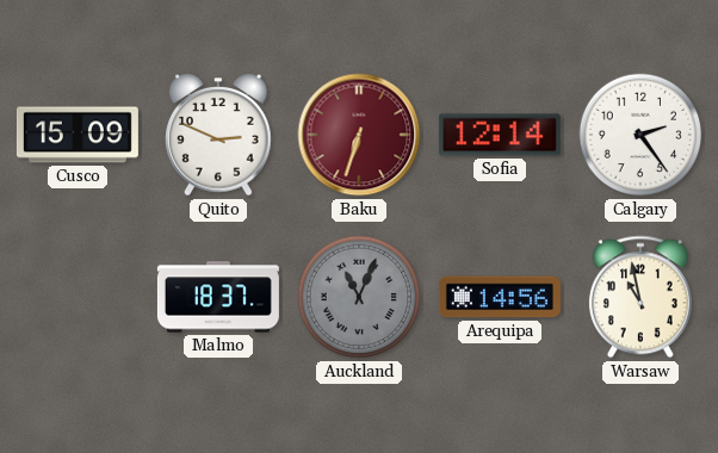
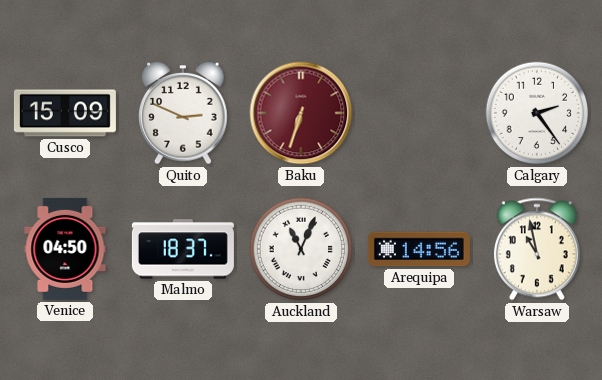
Sofia: 12:14 -> none
Venice: none -> 04:50
Auckland dial: grey -> white
